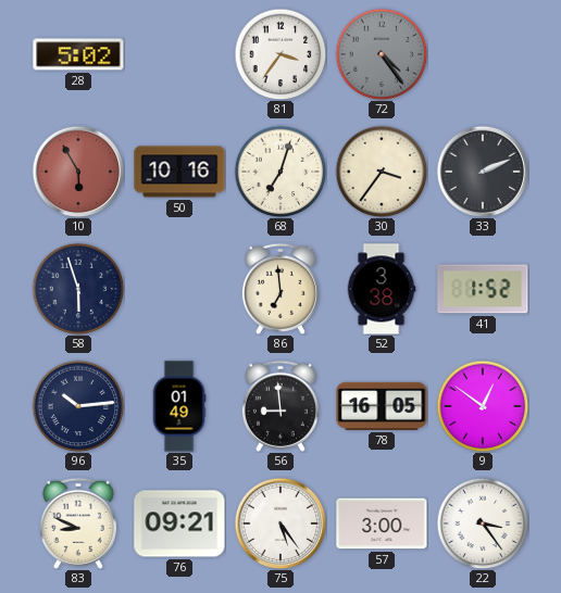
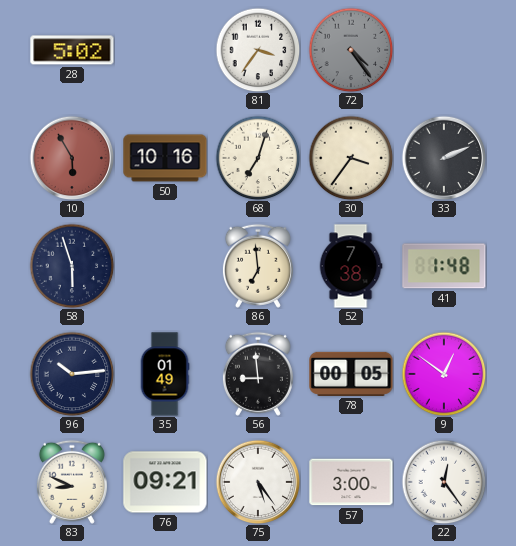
52: 3:38 -> 7:38
41: 1:52 -> 1:48
78: 16:05 -> 00:05
22: 3:24 -> 12:24
